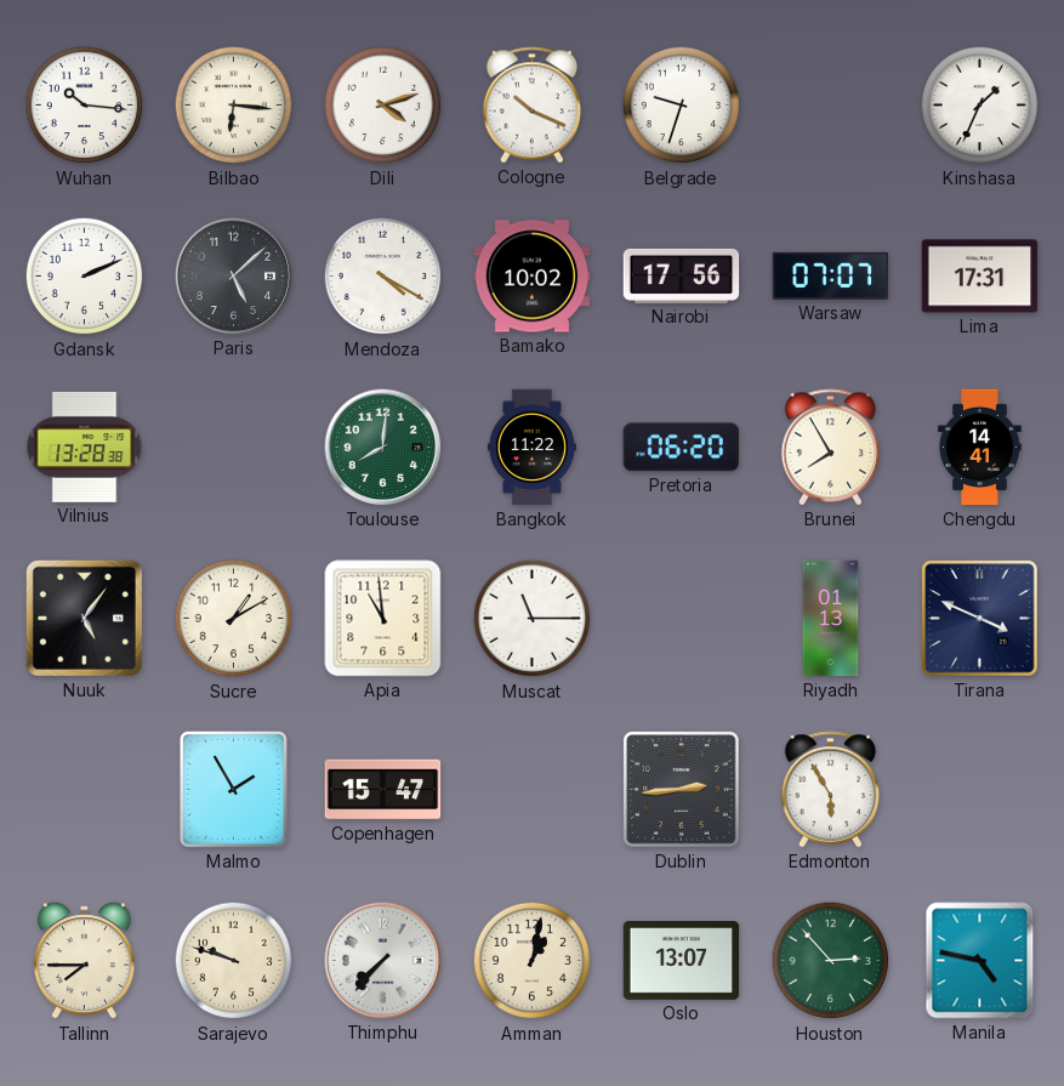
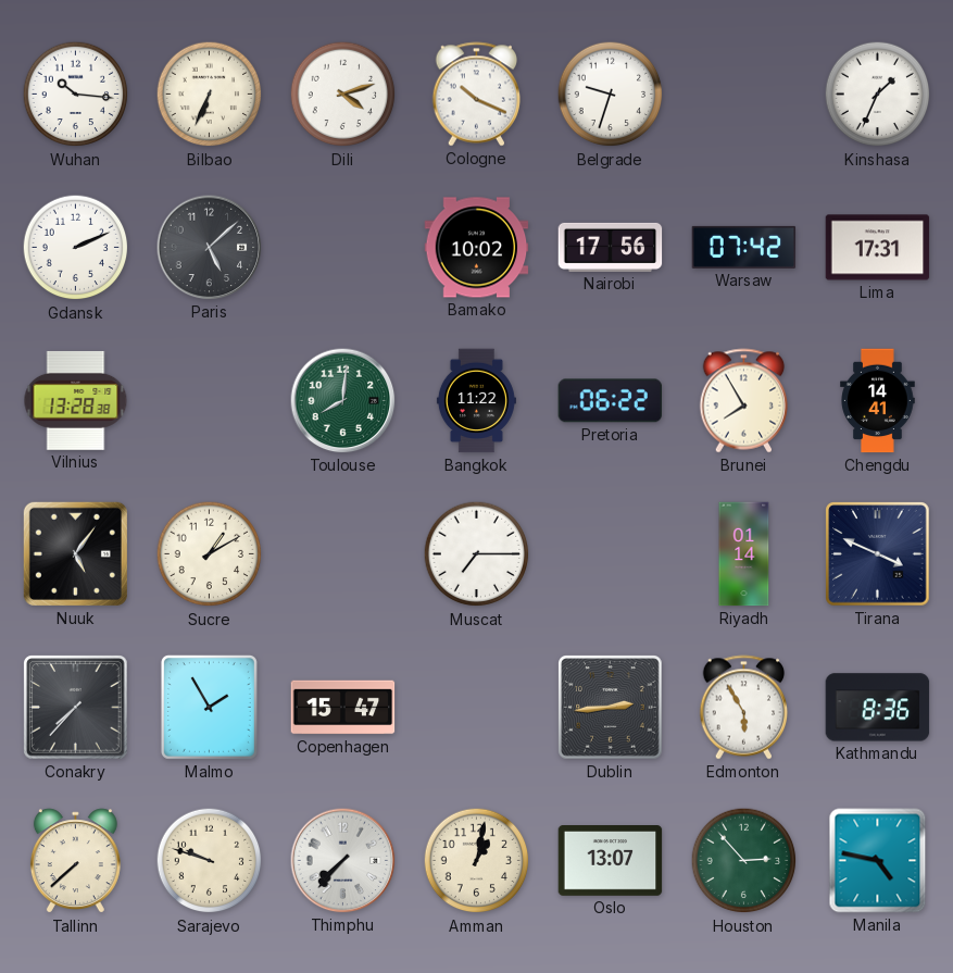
Bilbao: 6:16 -> 6:34
Mendoza: 4:20 -> none
Warsaw: 07:07 -> 07:42
Pretoria: 06:20 -> 06:22
Apia: 10:59 -> none
Muscat: 11:15 -> 7:15
Riyadh: 01:13 -> 01:14
Conakry: none -> 7:37
Kathmandu: none -> 8:36
Tallinn: 7:45 -> 7:38
